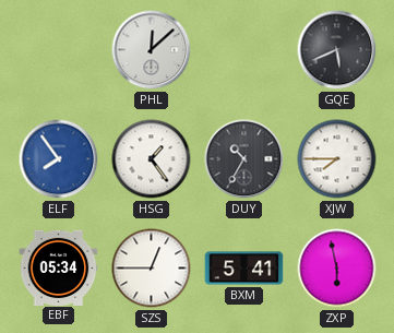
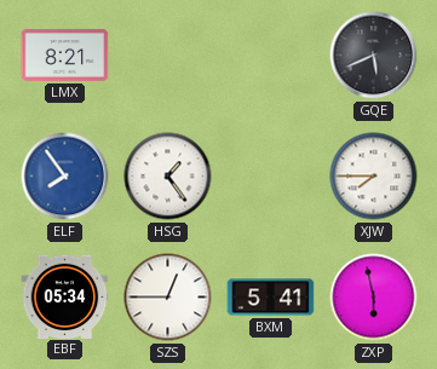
LMX: none -> 8:21
PHL: 12:08 -> none
DUY: 10:35 -> none
